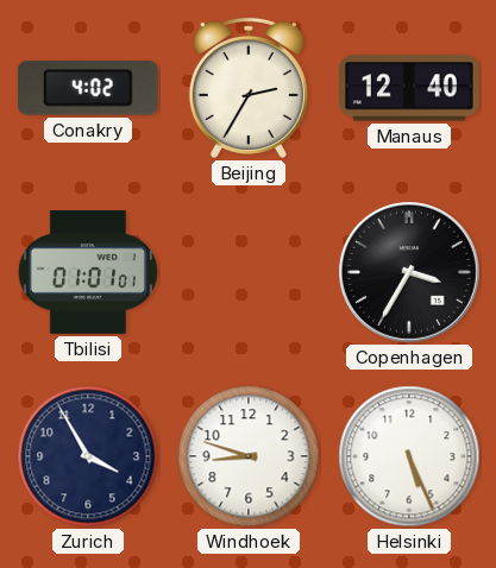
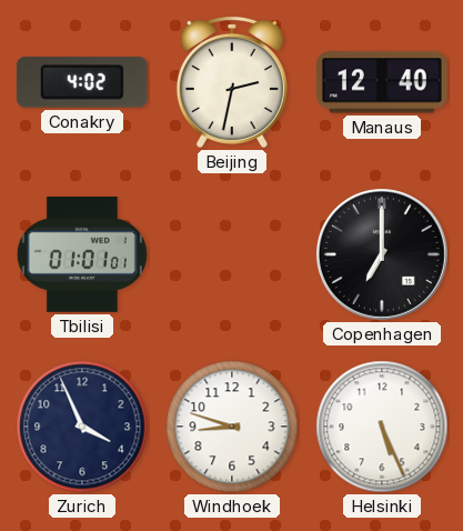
Beijing: 2:35 -> 2:32
Copenhagen: 3:35 -> 7:00
Zurich: 3:55 -> 3:56
